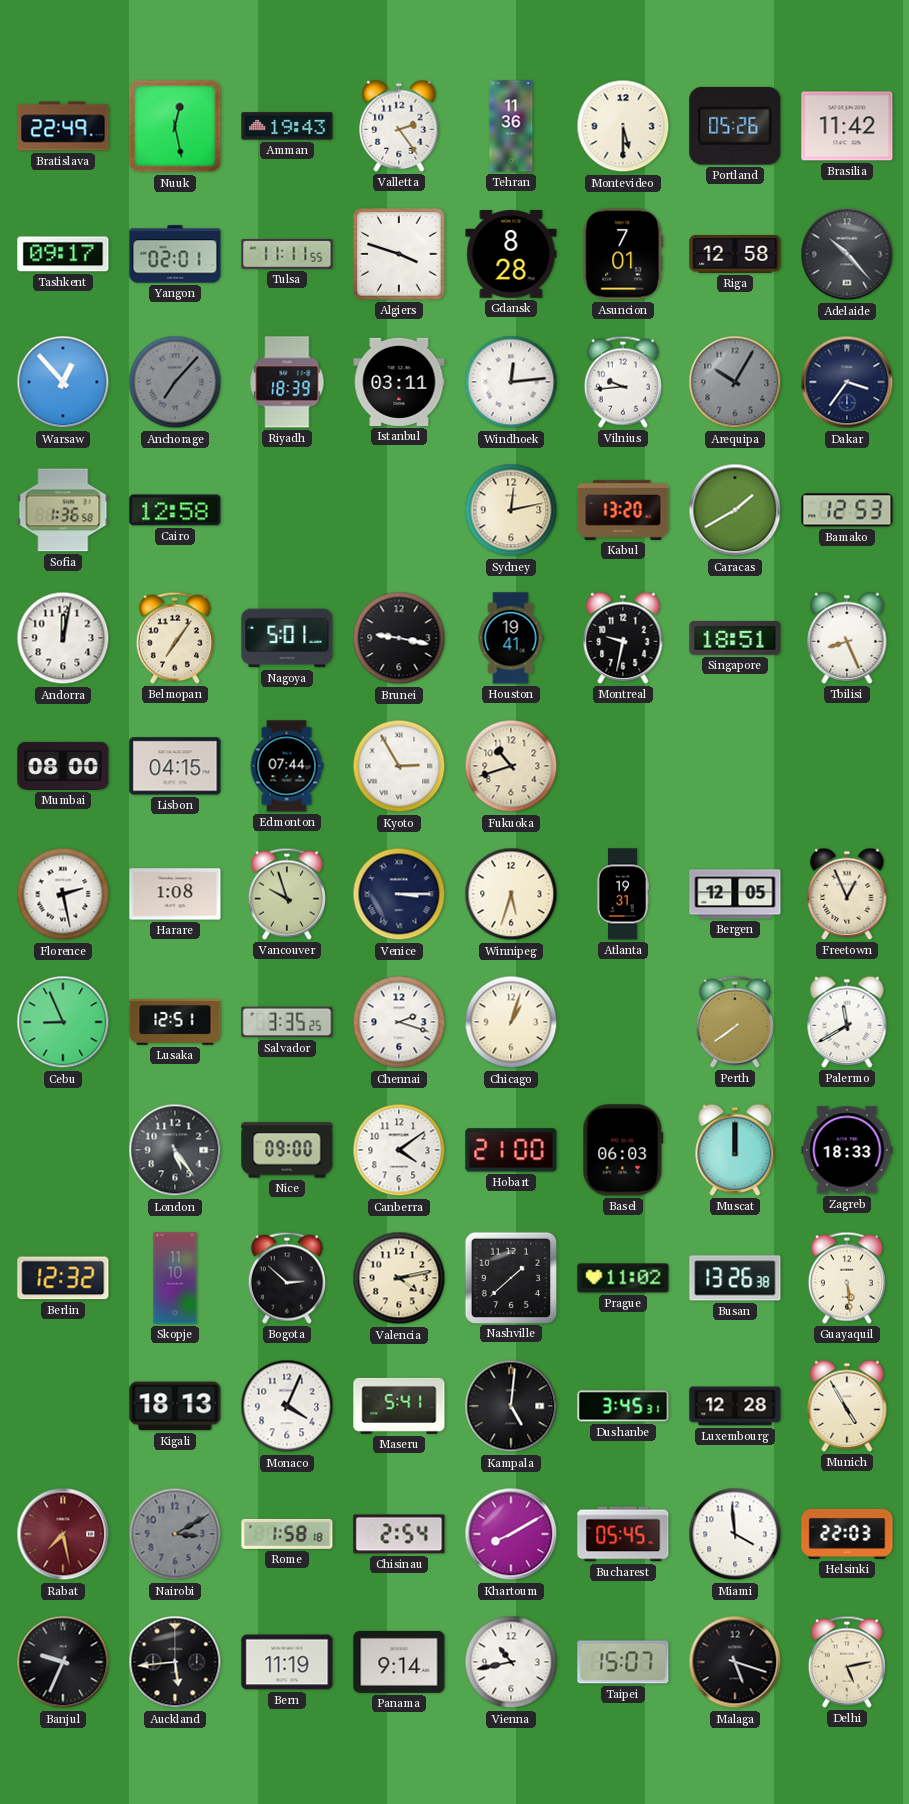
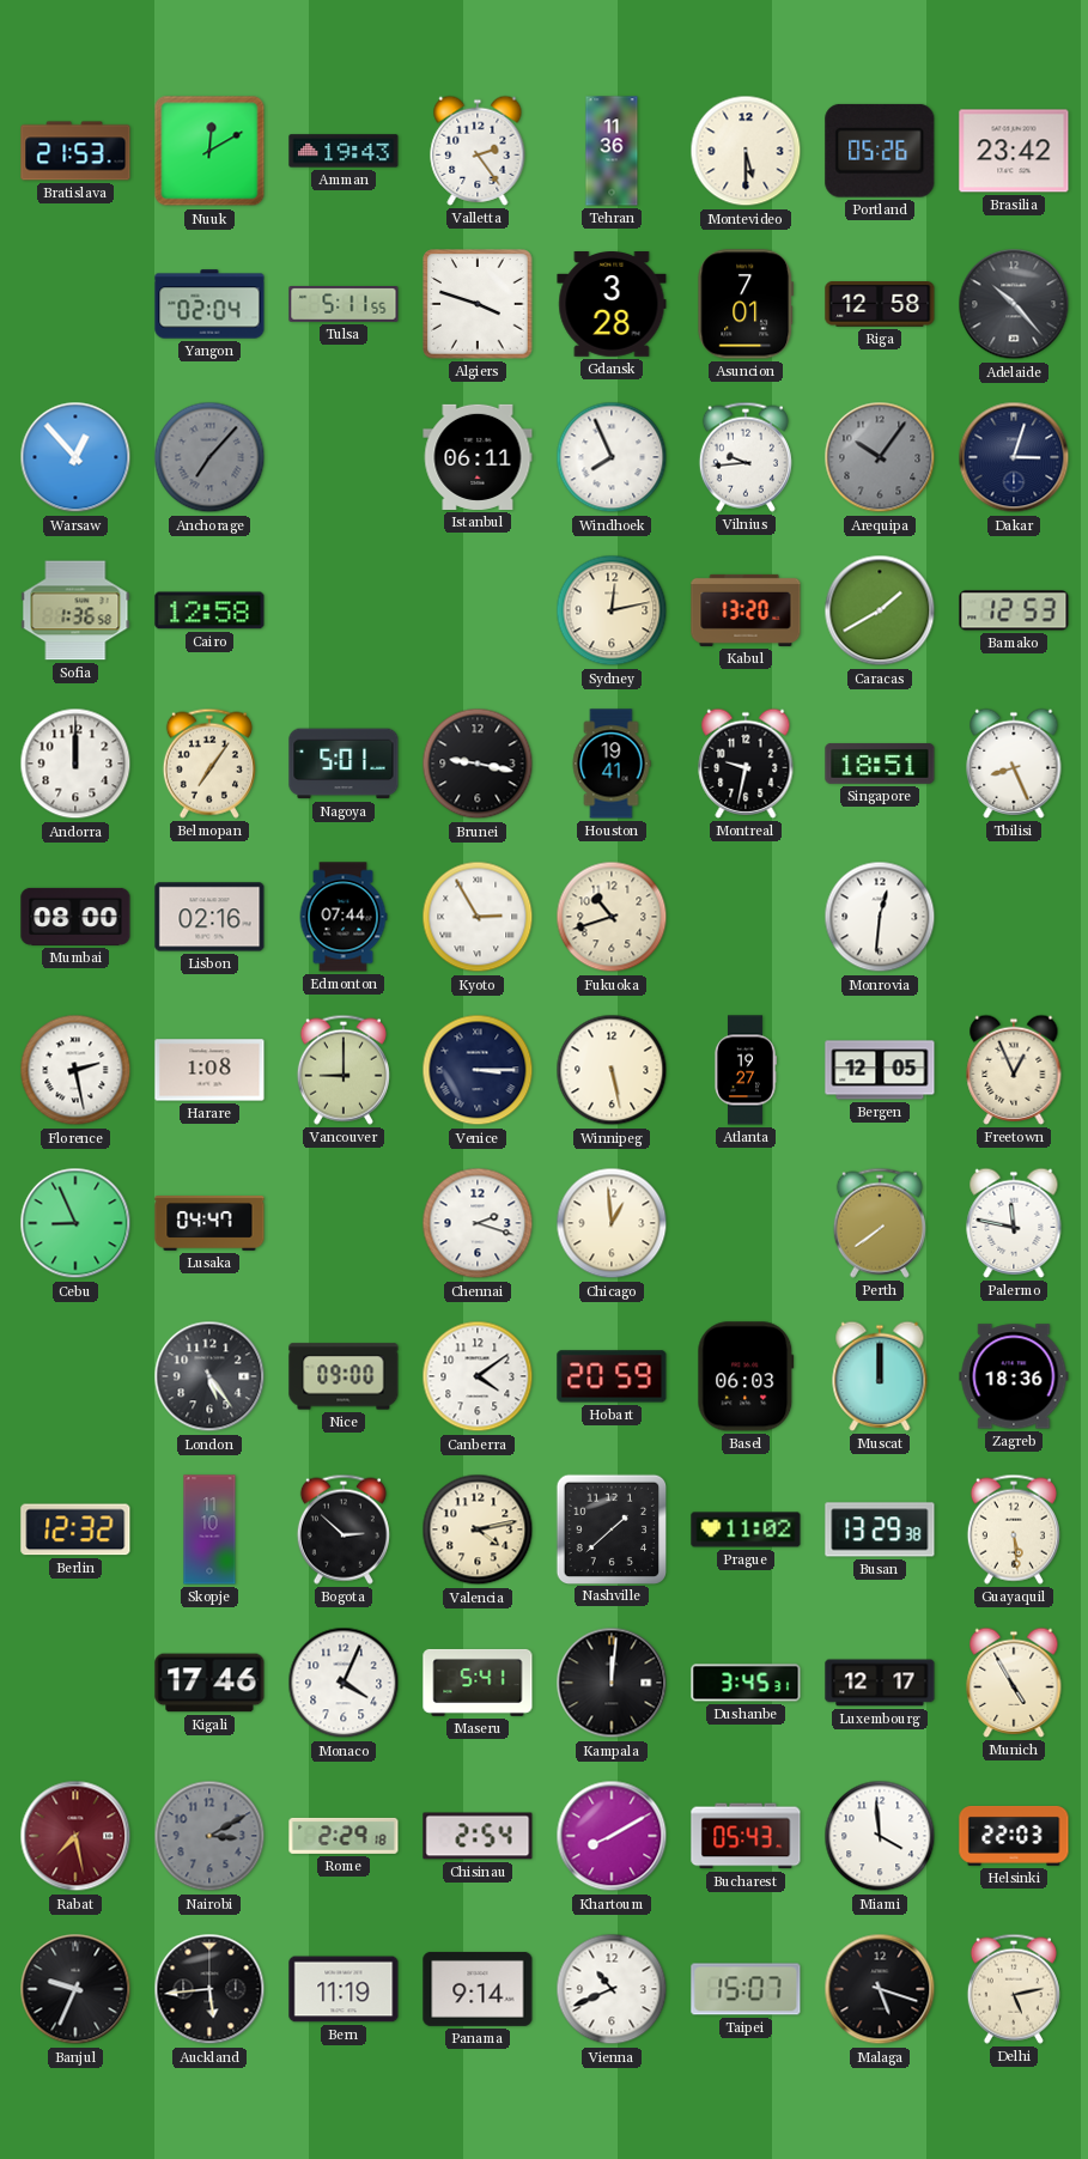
Bratislava: 22:49 -> 21:53
Nuuk: 12:28 -> 12:10
Brasilia: 11:42 -> 23:42
Tashkent: 09:17 -> none
Yangon: 02:01 -> 02:04
Tulsa: 11:11 -> 5:11
Gdansk: 8:28 -> 3:28
Riyadh: 18:39 -> none
Istanbul: 03:11 -> 06:11
Windhoek: 12:14 -> 7:56
Arequipa: 10:05 -> 10:06
Dakar: 3:36 -> 3:03
Andorra: 12:02 -> 12:00
Lisbon: 04:15 -> 02:16
Monrovia: none -> 12:31
Vancouver: 9:57 -> 9:00
Winnipeg: 5:33 -> 5:28
Atlanta: 19:31 -> 19:27
Lusaka: 12:51 -> 04:47
Salvador: 3:35 -> none
Chicago: 1:03 -> 12:59
Palermo: 11:40 -> 11:47
Hobart: 21:00 -> 20:59
Zagreb: 18:33 -> 18:36
Busan: 13:26 -> 13:29
Kigali: 18:13 -> 17:46
Kampala: 5:01 -> 12:01
Luxembourg: 12:28 -> 12:17
Rome: 1:58 -> 2:29
Bucharest: 05:45 -> 05:43
Vienna: 10:43 -> 10:41
